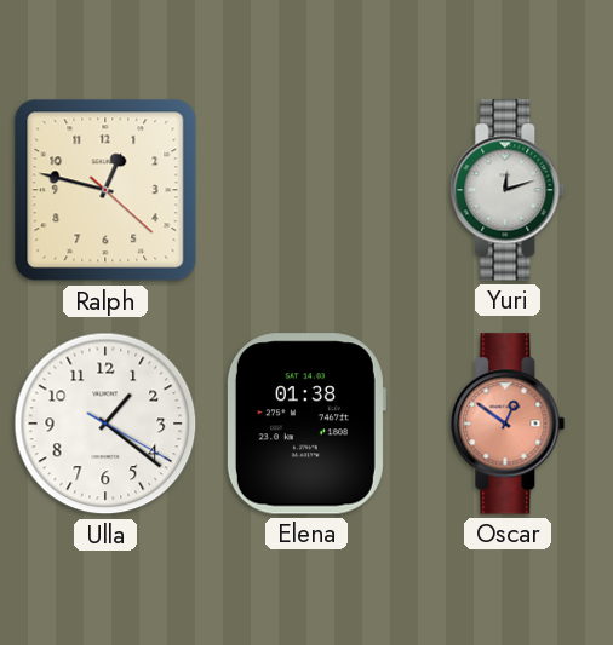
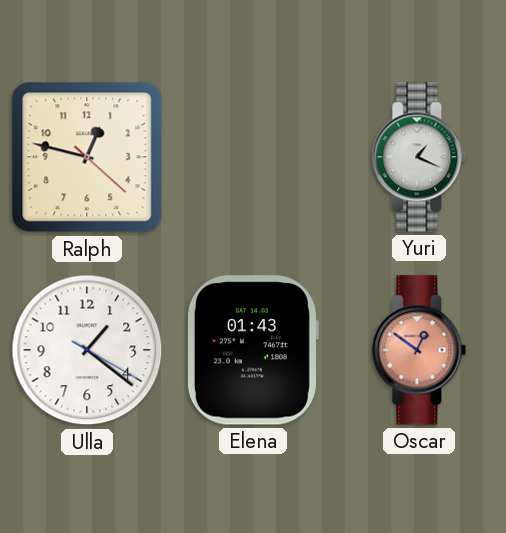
Yuri: 12:12 -> 1:19
Elena: 01:38 -> 01:43
